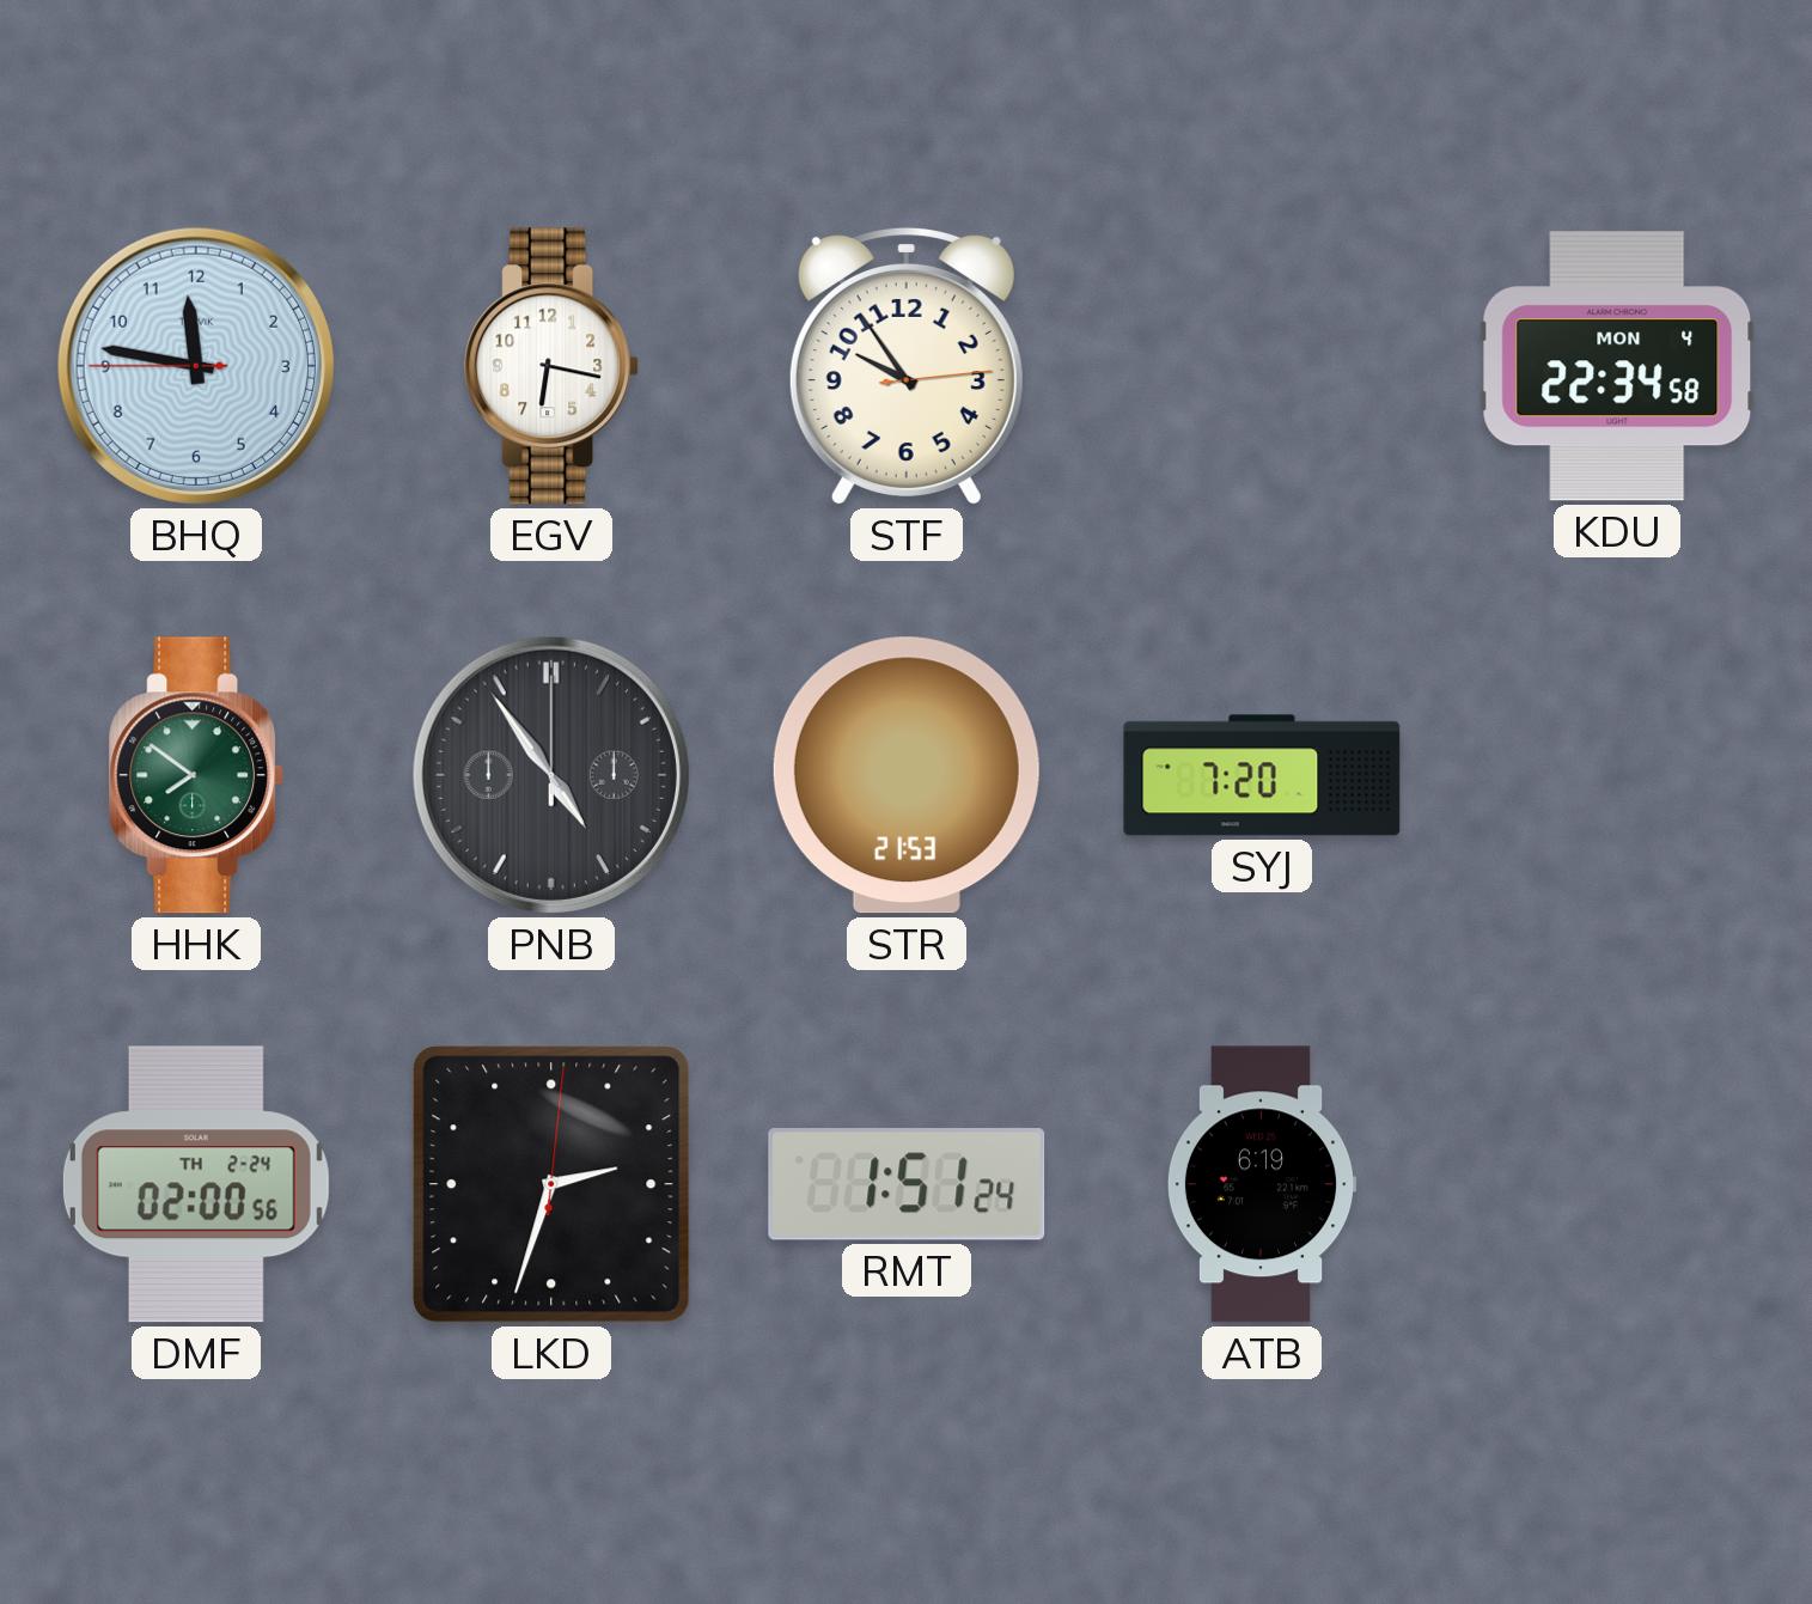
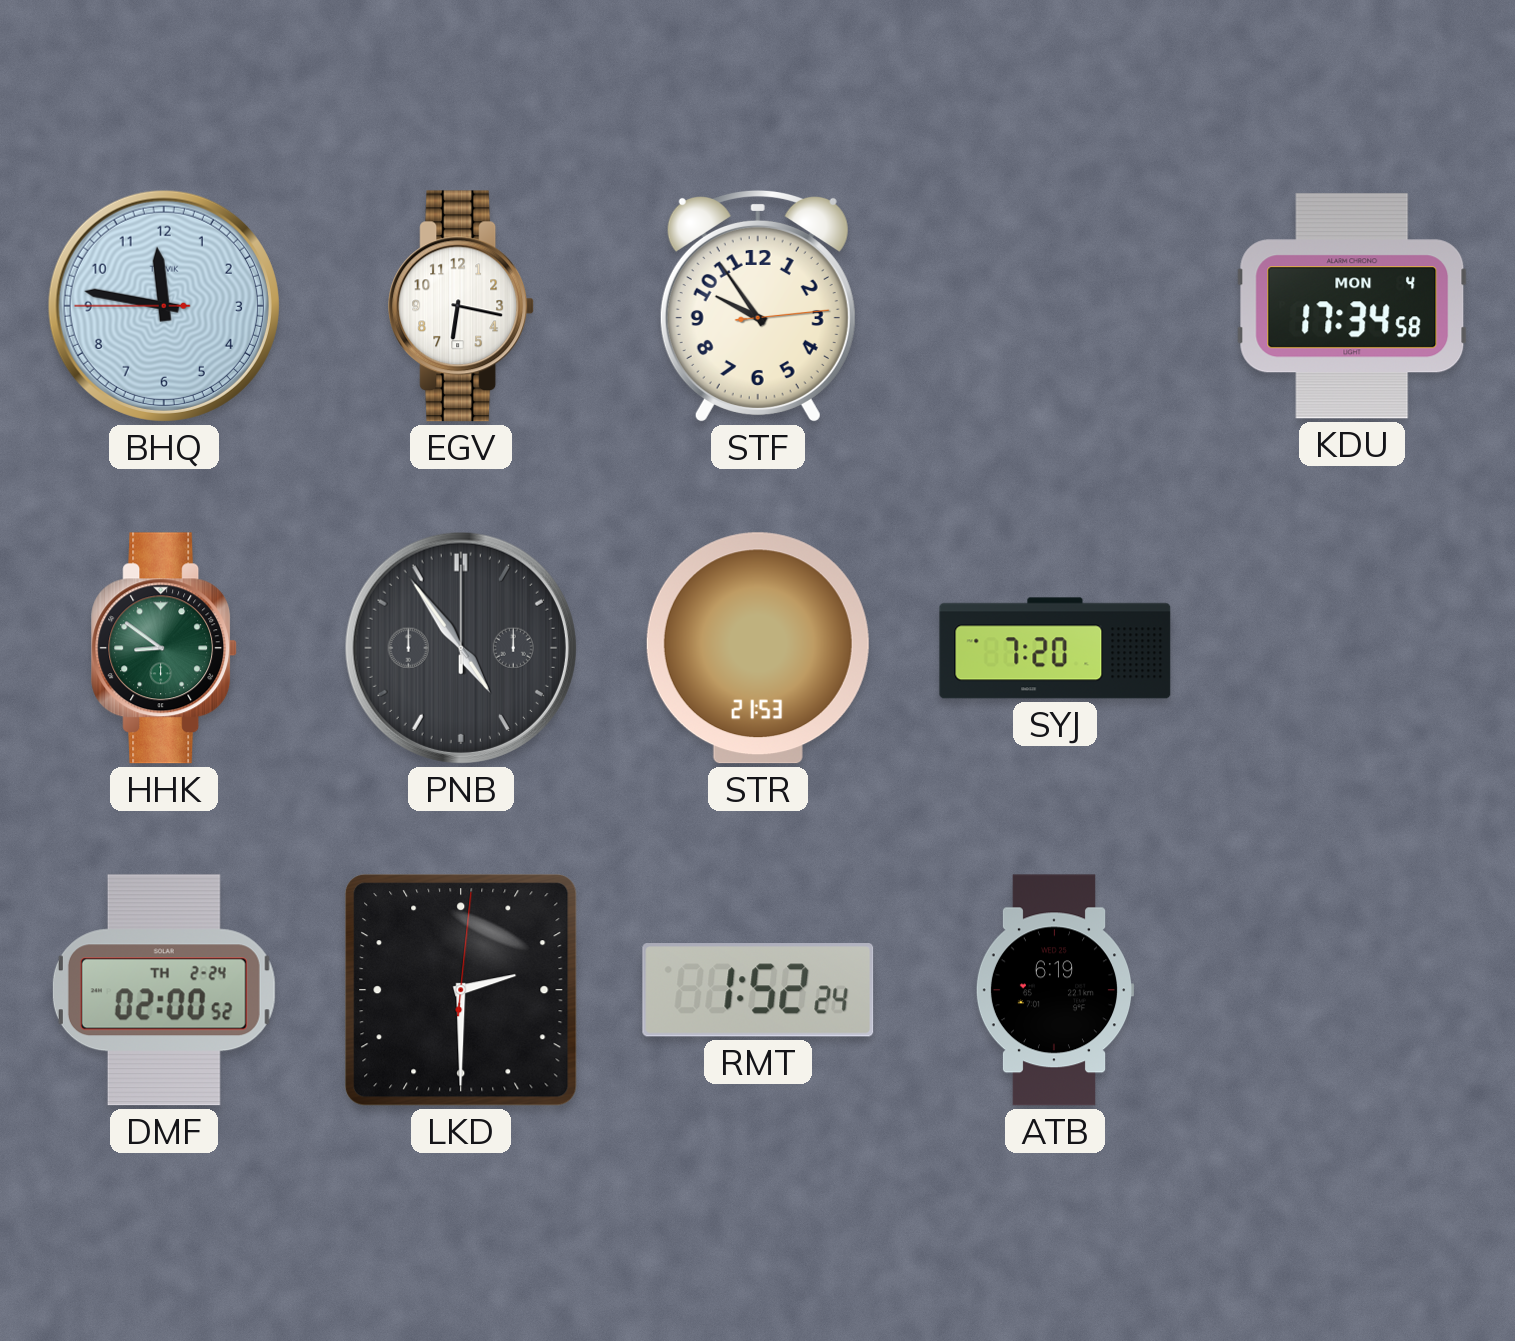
KDU: 22:34 -> 17:34
HHK: 7:51 -> 8:51
DMF: 02:00:56 -> 02:00:52
LKD: 2:33 -> 2:30
RMT: 1:51 -> 1:52
